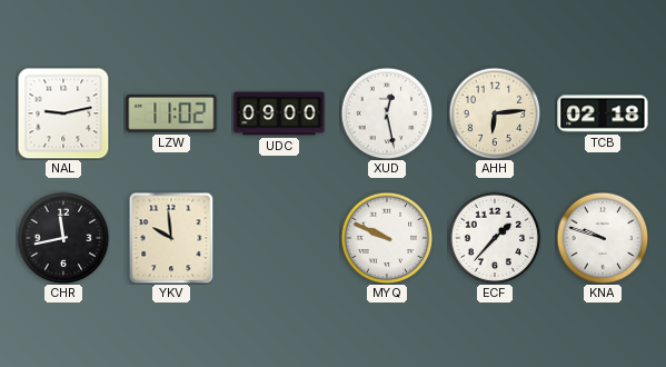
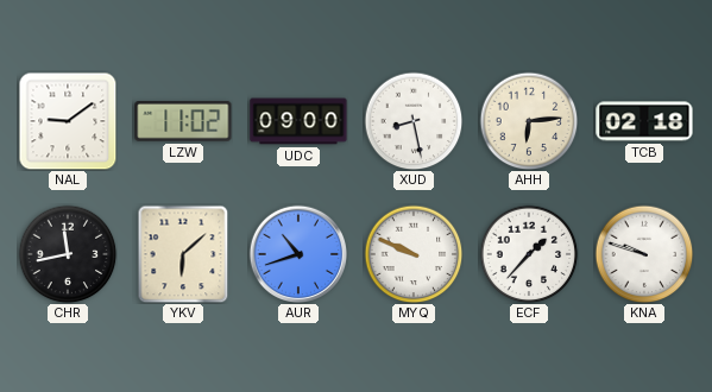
NAL: 9:13 -> 9:09
XUD: 12:28 -> 8:28
YKV: 9:59 -> 6:08
AUR: none -> 10:42
